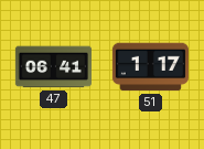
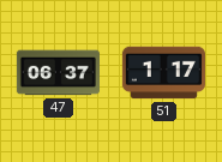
47: 06:41 -> 06:37
